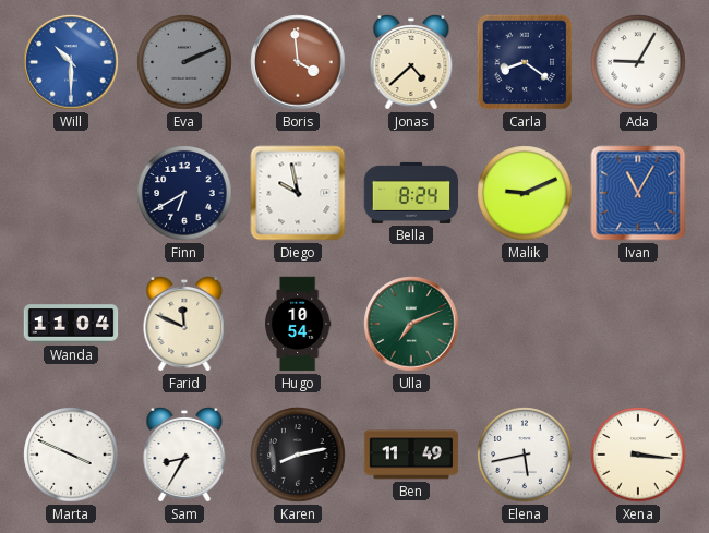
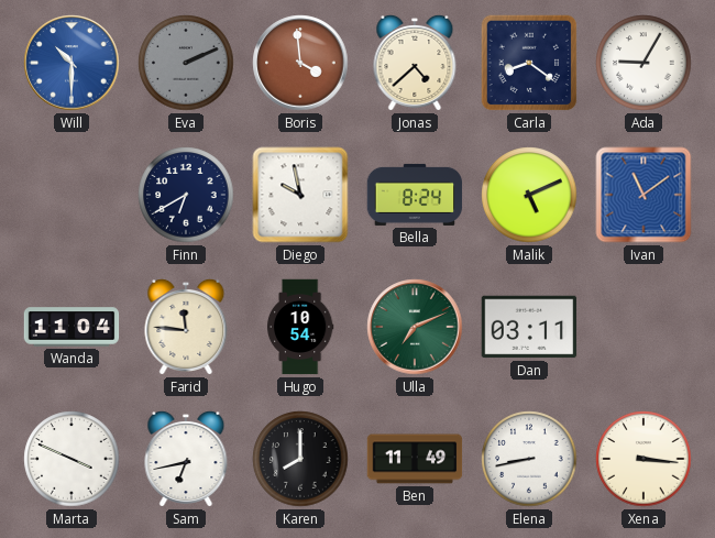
Malik: 9:11 -> 5:11
Ivan: 11:05 -> 11:09
Farid: 11:49 -> 11:46
Dan: none -> 03:11
Sam: 8:35 -> 6:43
Karen: 8:13 -> 8:00
Elena: 5:43 -> 8:43
